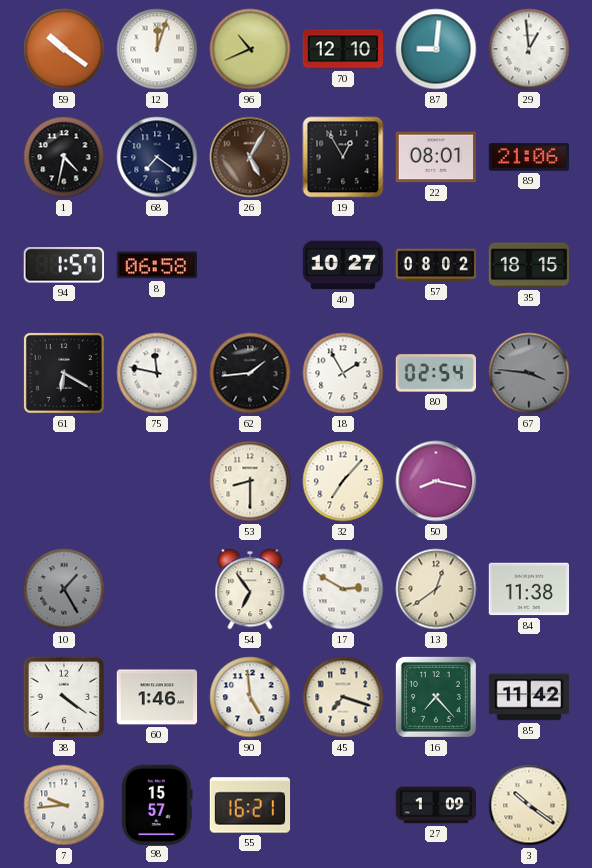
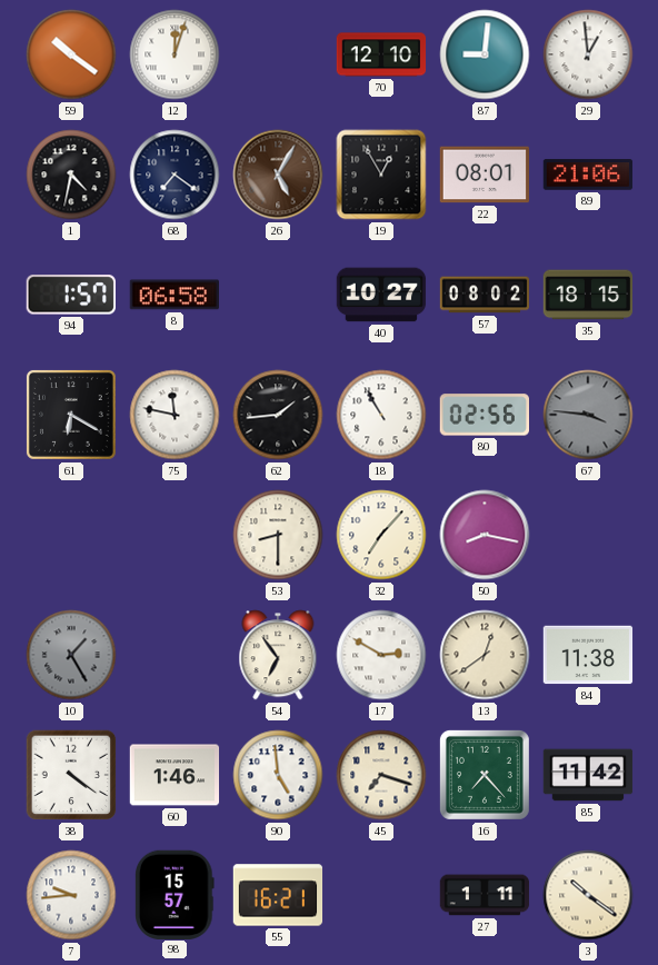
96: 10:41 -> none
18: 1:55 -> 10:55
80: 02:54 -> 02:56
27: 1:09 -> 1:11
